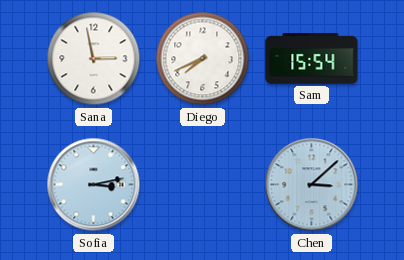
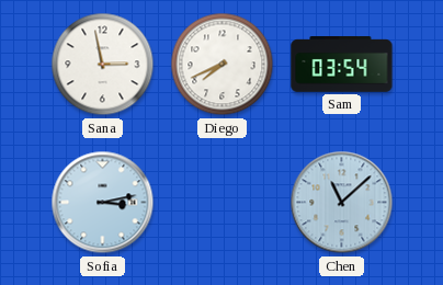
Sam: 15:54 -> 03:54
Chen: 3:08 -> 11:08
